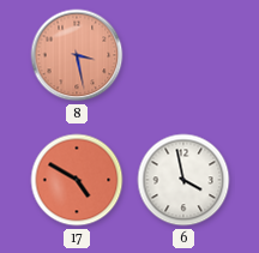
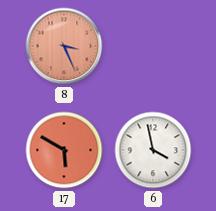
8: 3:28 -> 3:26
17: 4:50 -> 5:50
